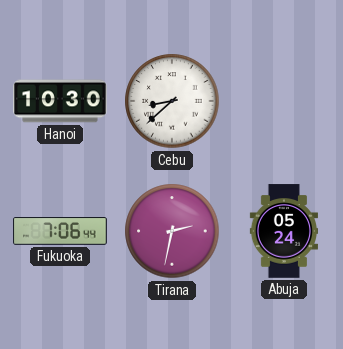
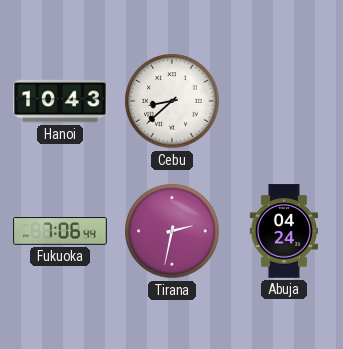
Hanoi: 10:30 -> 10:43
Abuja: 05:24 -> 04:24
